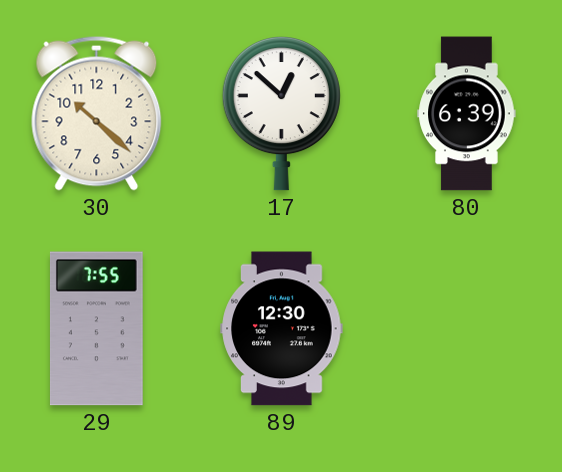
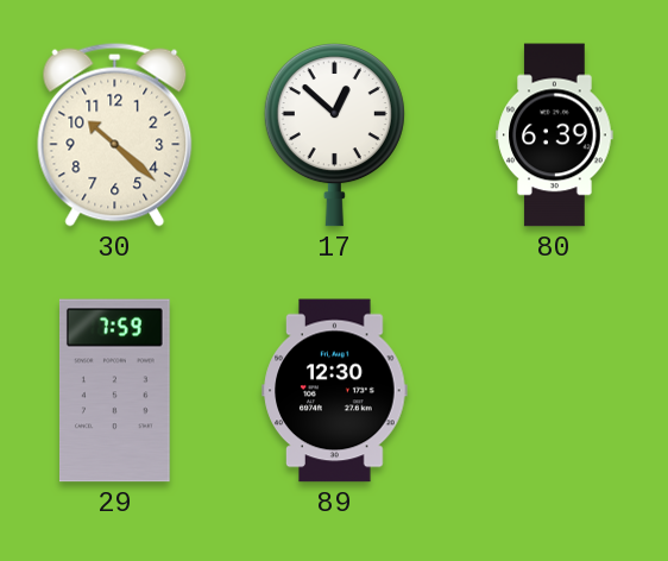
29: 7:55 -> 7:59
